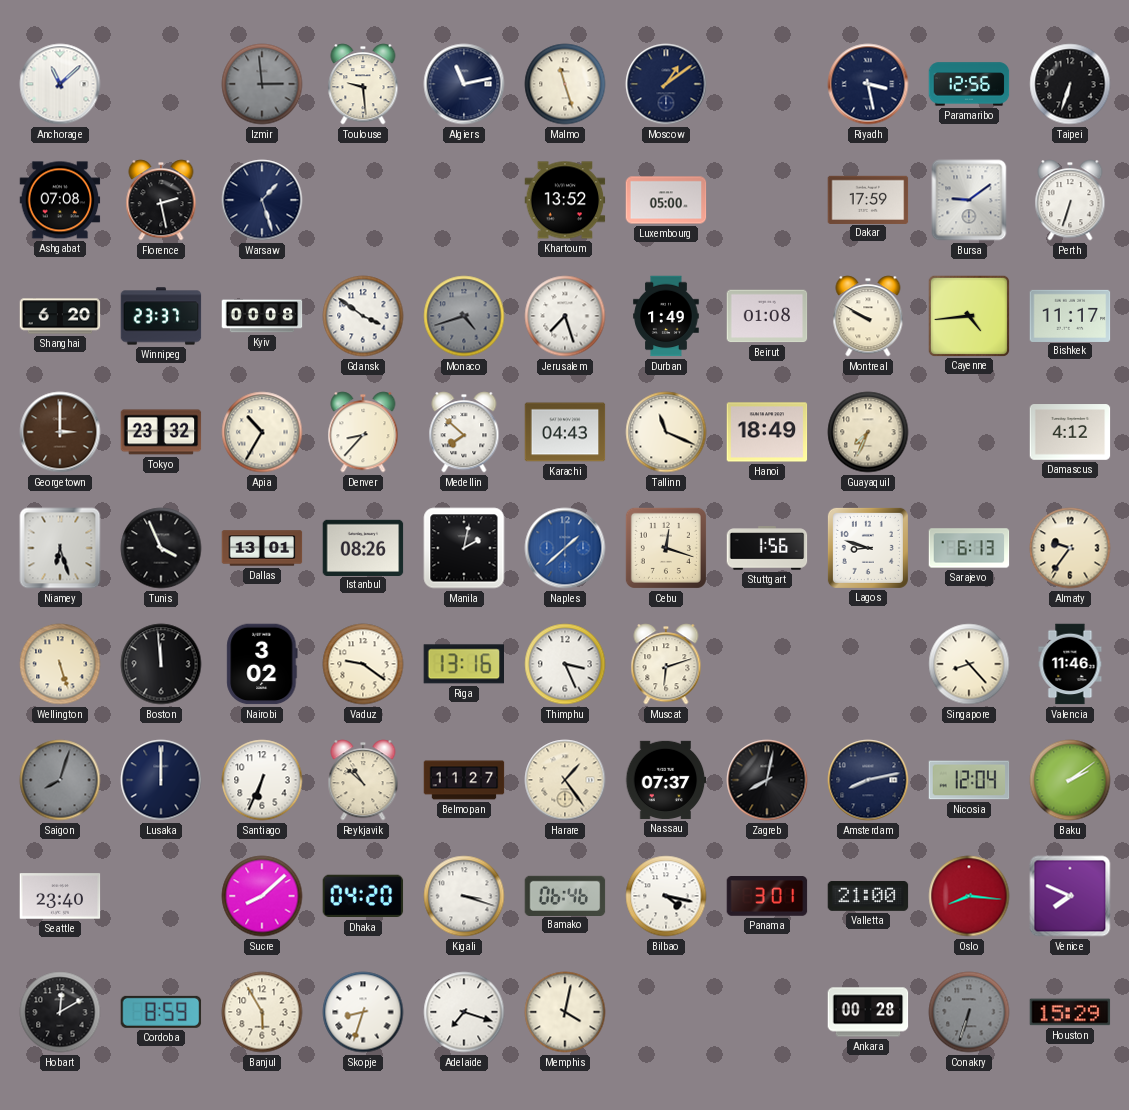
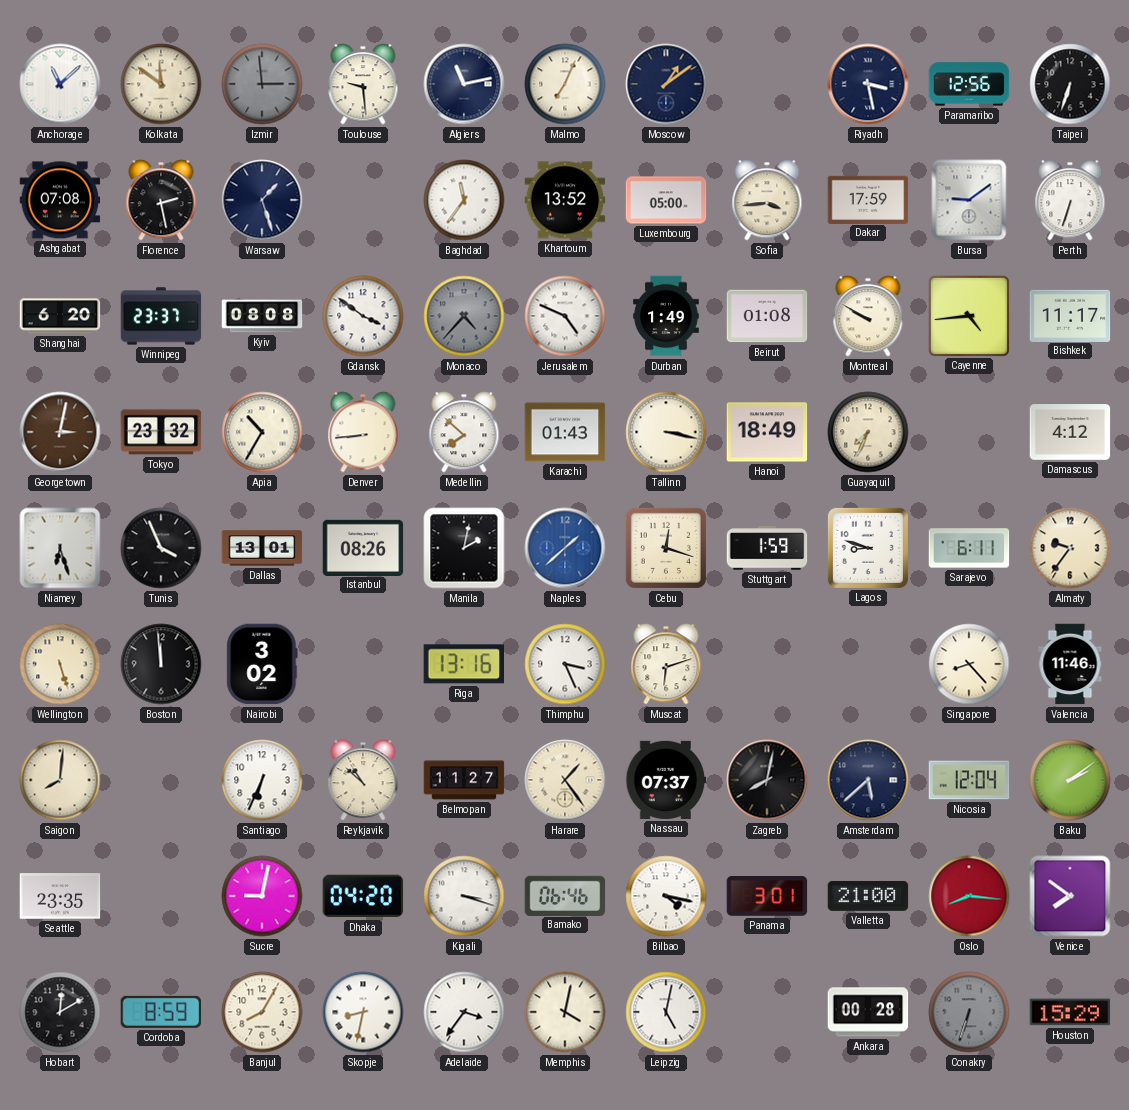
Kolkata: none -> 11:51
Malmo: 11:27 -> 7:04
Baghdad: none -> 11:36
Sofia: none -> 3:44
Kyiv: 00:08 -> 08:08
Monaco: 4:42 -> 4:37
Jerusalem: 7:27 -> 4:49
Georgetown: 3:00 -> 3:02
Denver: 8:37 -> 8:44
Karachi: 04:43 -> 01:43
Tallinn: 11:19 -> 3:17
Stuttgart: 1:56 -> 1:59
Sarajevo: 6:13 -> 6:11
Vaduz: 9:21 -> none
Saigon: 8:03 -> 8:01
Saigon dial: grey -> cream
Lusaka: 12:00 -> none
Amsterdam: 8:13 -> 5:38
Seattle: 23:40 -> 23:35
Sucre: 8:08 -> 9:02
Venice: 7:49 -> 7:51
Banjul: 5:55 -> 8:05
Skopje: 8:33 -> 8:32
Adelaide: 7:18 -> 3:36
Leipzig: none -> 5:02
